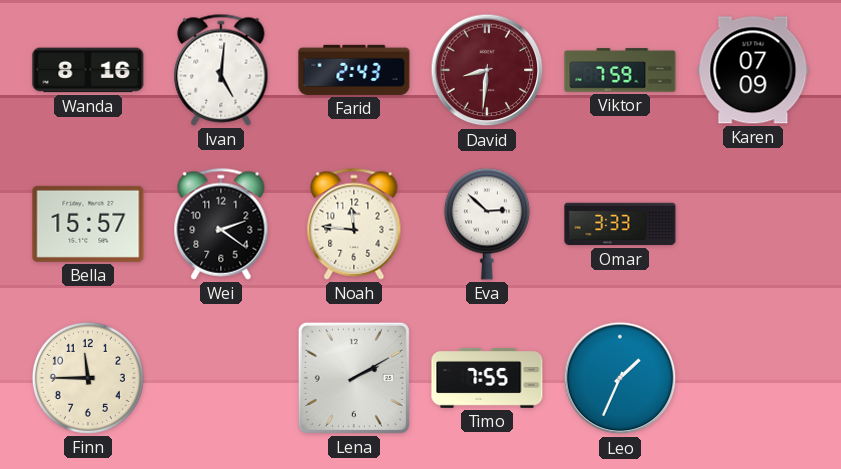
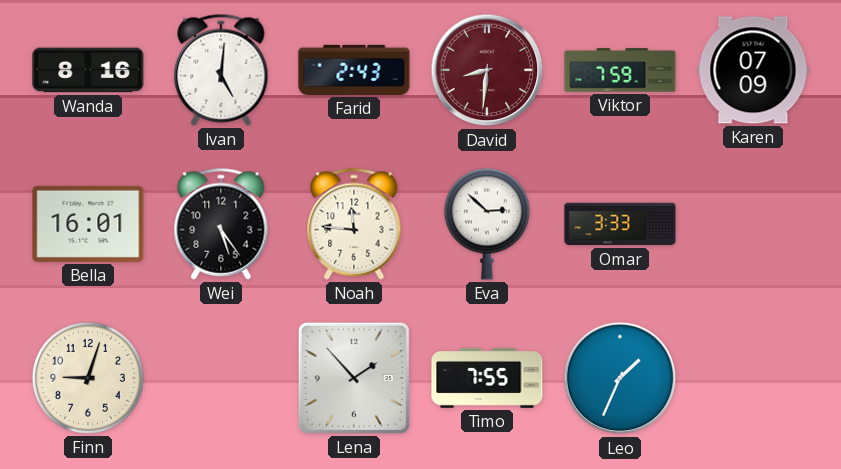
Bella: 15:57 -> 16:01
Wei: 2:21 -> 5:24
Finn: 11:45 -> 9:03
Lena: 2:10 -> 1:53
